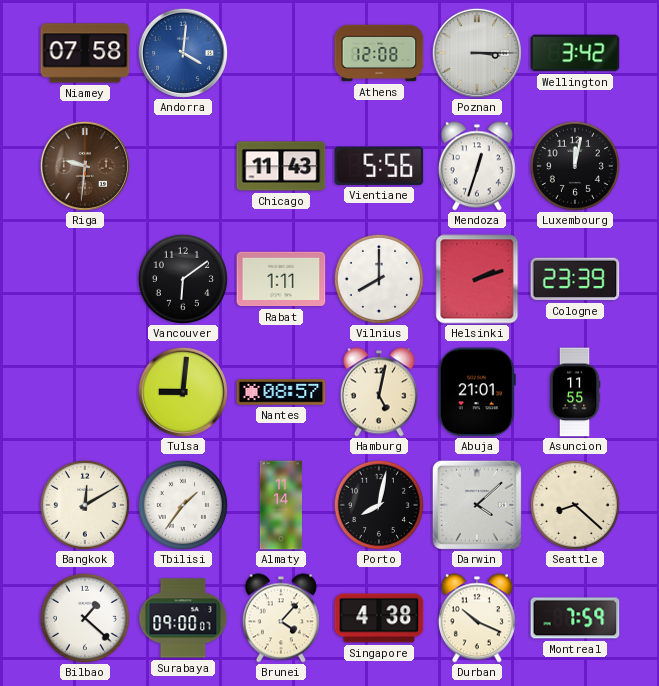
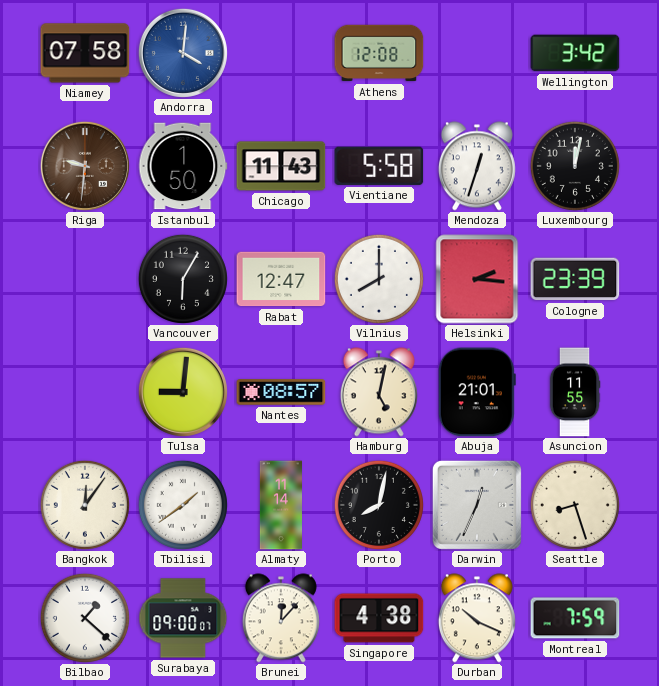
Poznan: 3:15 -> none
Istanbul: none -> 1:50
Vientiane: 5:56 -> 5:58
Vancouver: 6:09 -> 6:05
Rabat: 1:11 -> 12:47
Helsinki: 2:12 -> 2:16
Bangkok: 12:10 -> 12:06
Tbilisi: 1:36 -> 1:39
Darwin: 4:08 -> 12:34
Seattle: 8:22 -> 8:27
Brunei: 4:07 -> 12:07
